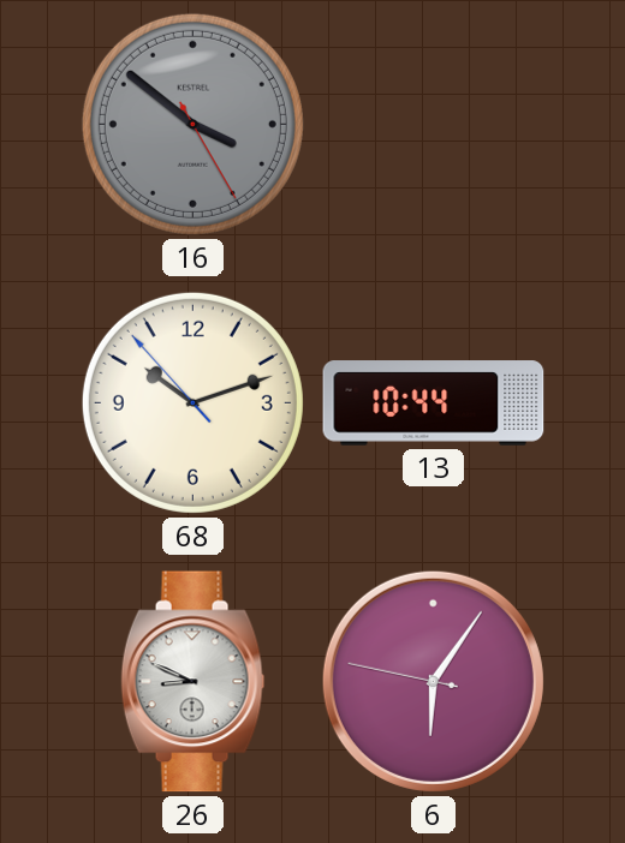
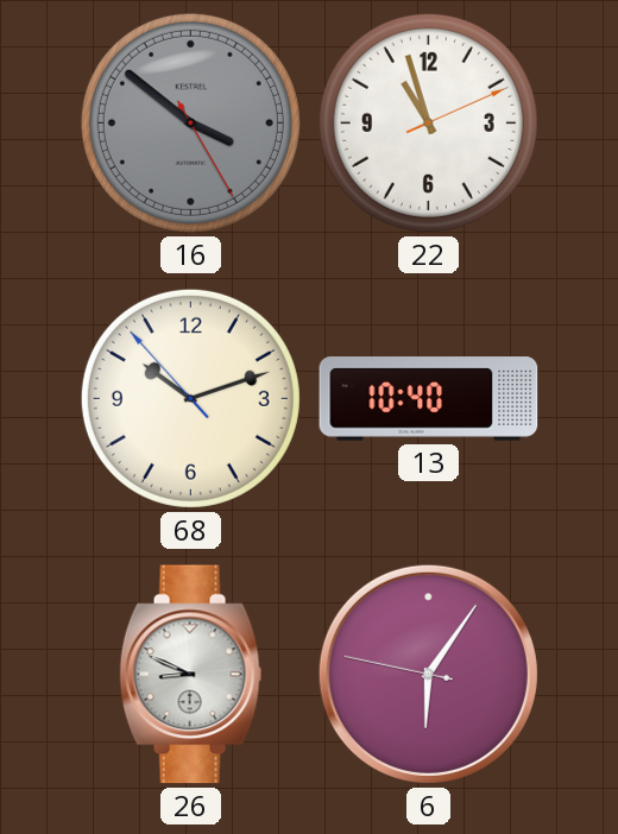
22: none -> 10:57
13: 10:44 -> 10:40
